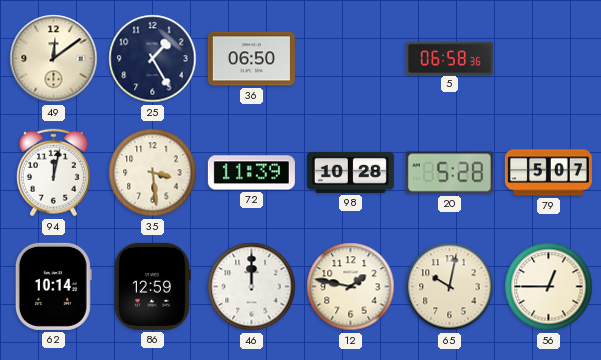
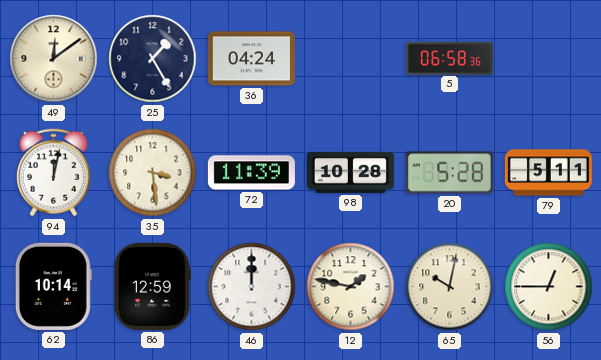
36: 06:50 -> 04:24
79: 5:07 -> 5:11
